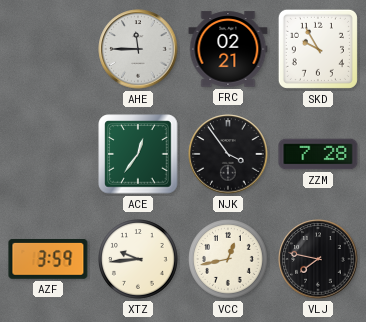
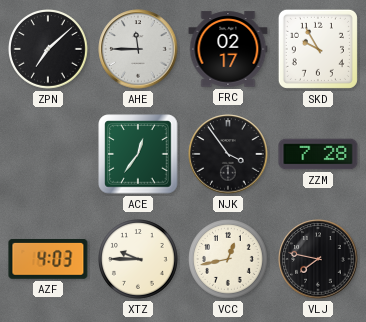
ZPN: none -> 7:08
FRC: 02:21 -> 02:17
AZF: 3:59 -> 4:03
XTZ: 9:44 -> 9:45
